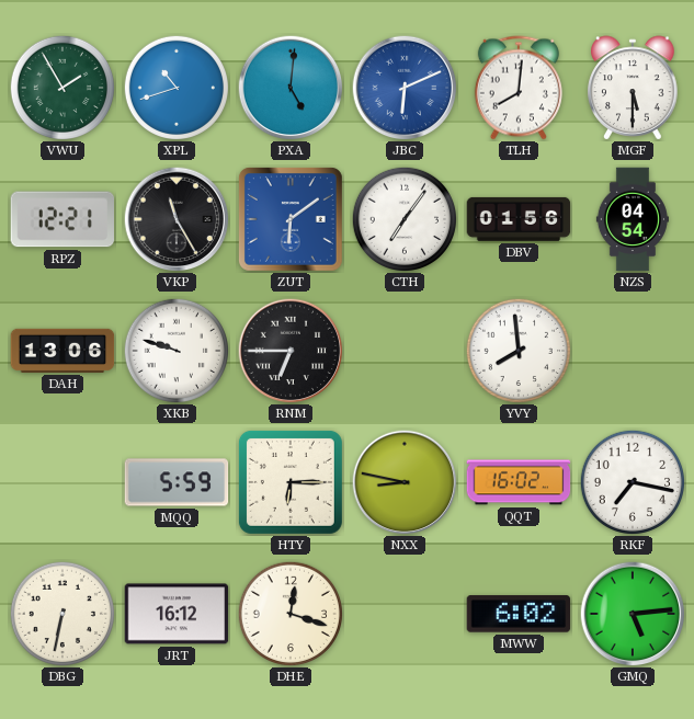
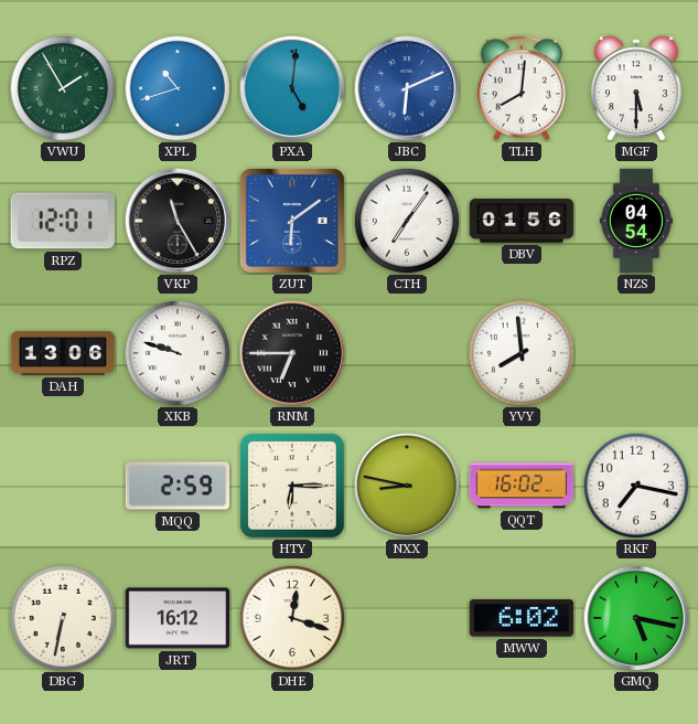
RPZ: 12:21 -> 12:01
MQQ: 5:59 -> 2:59
GMQ: 5:14 -> 5:17
